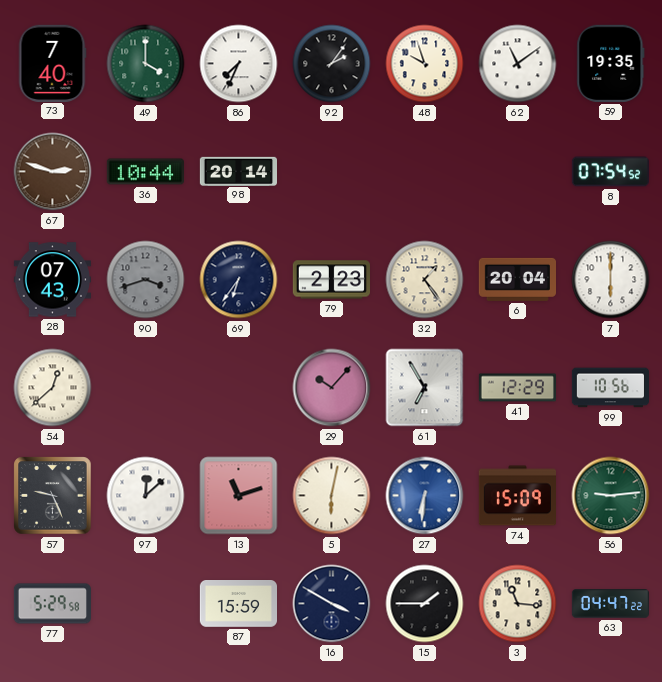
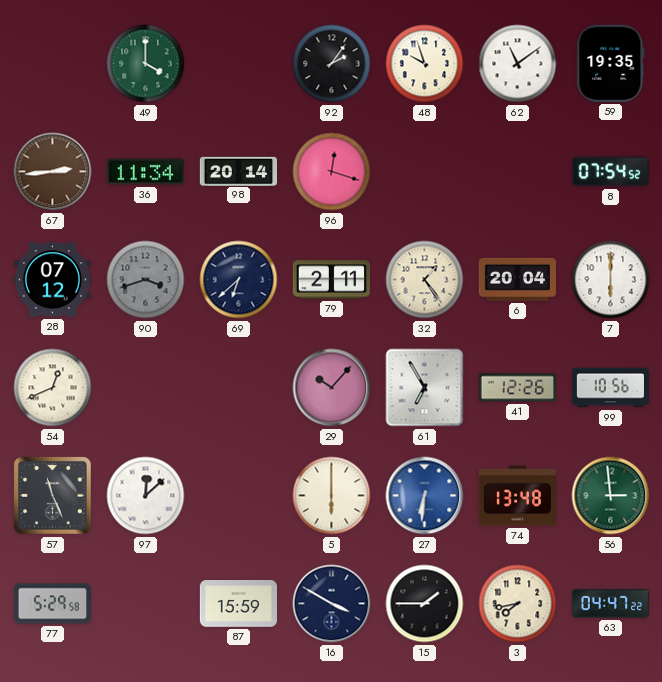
73: 7:40 -> none
86: 7:34 -> none
67: 2:48 -> 2:44
36: 10:44 -> 11:34
96: none -> 12:18
28: 07:43 -> 07:12
69: 6:36 -> 6:38
79: 2:23 -> 2:11
54: 12:38 -> 12:41
41: 12:29 -> 12:26
57: 9:26 -> 11:26
13: 11:12 -> none
5: 6:02 -> 6:00
74: 15:09 -> 13:48
56: 9:14 -> 2:59
3: 11:16 -> 7:43
